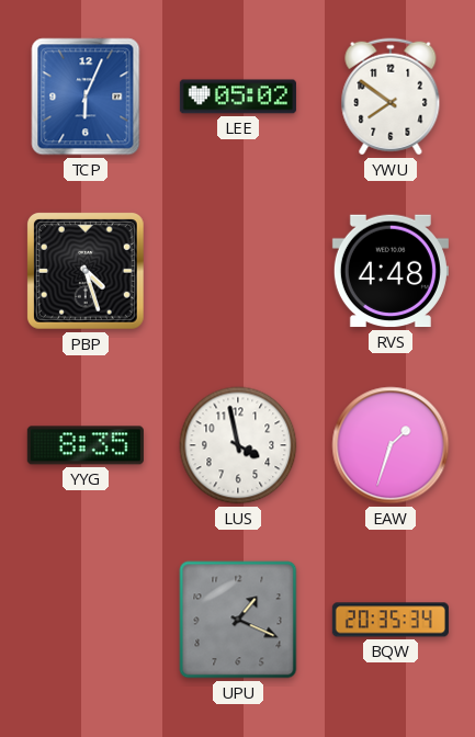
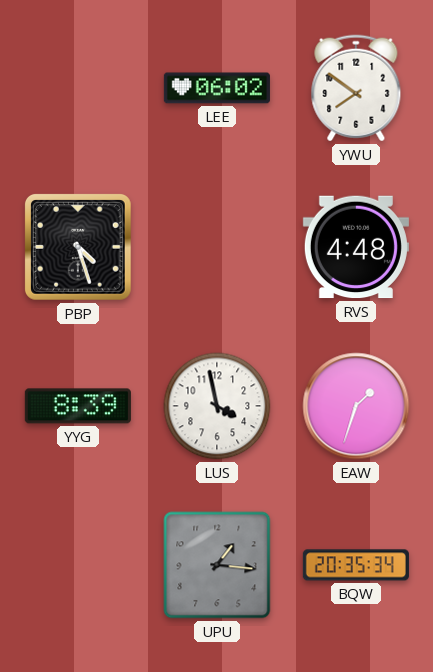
TCP: 6:04 -> none
LEE: 05:02 -> 06:02
YYG: 8:35 -> 8:39
UPU: 1:19 -> 1:16
